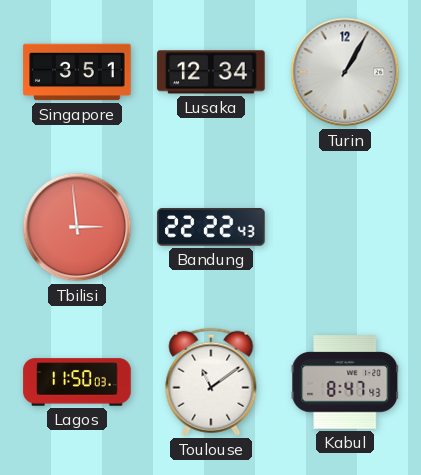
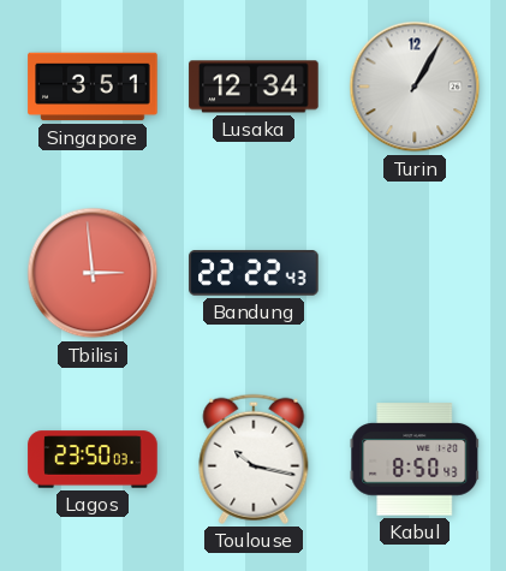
Lagos: 11:50 -> 23:50
Toulouse: 11:09 -> 10:17
Kabul: 8:47 -> 8:50
